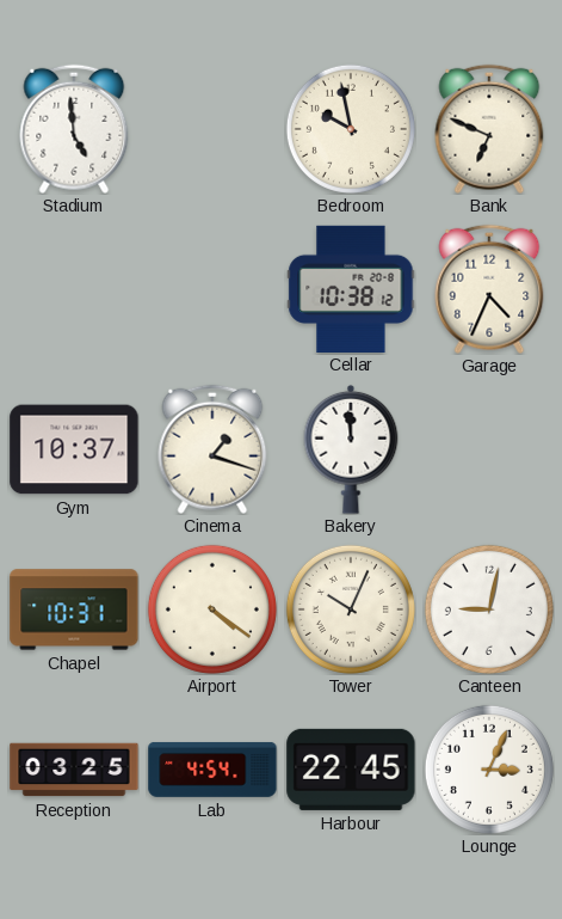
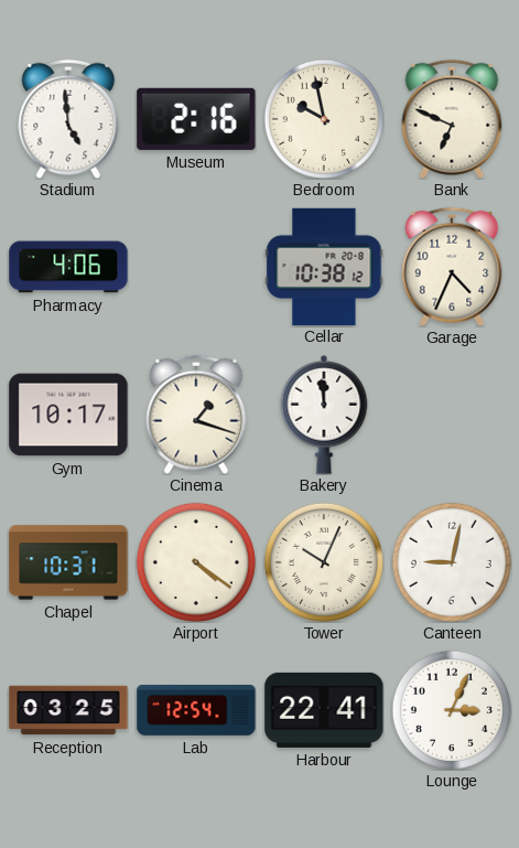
Museum: none -> 2:16
Pharmacy: none -> 4:06
Gym: 10:37 -> 10:17
Lab: 4:54 -> 12:54
Harbour: 22:45 -> 22:41
